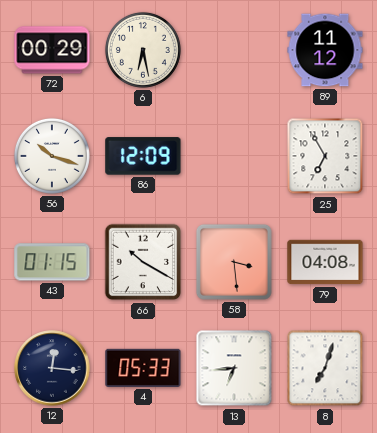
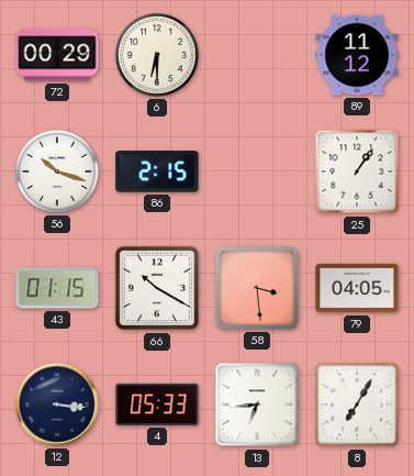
6: 6:28 -> 6:30
86: 12:09 -> 2:15
25: 6:55 -> 1:06
79: 04:08 -> 04:05
12: 12:16 -> 3:16
8: 7:03 -> 7:05
